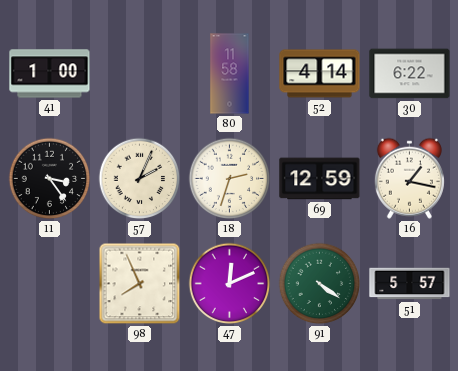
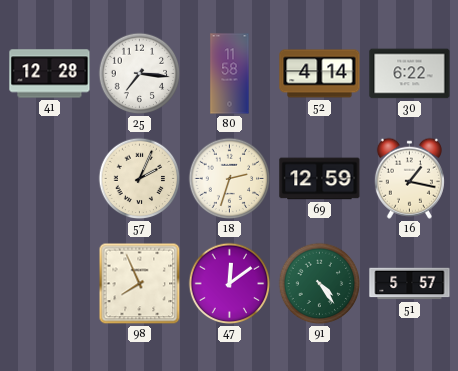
41: 1:00 -> 12:28
25: none -> 7:16
11: 3:24 -> none
47: 12:11 -> 12:09
91: 4:21 -> 4:24
